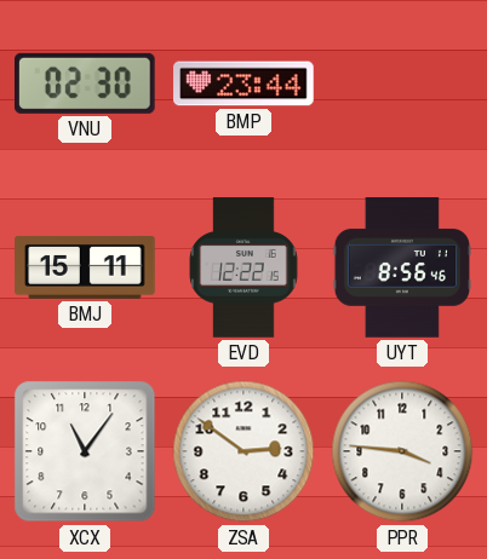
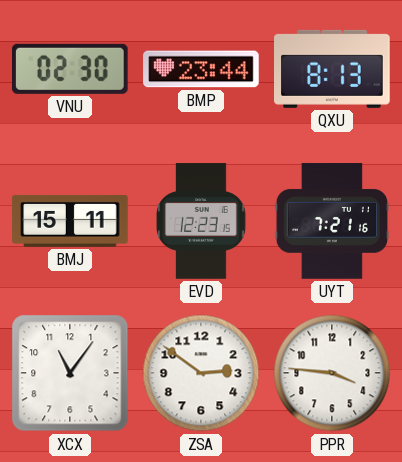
QXU: none -> 8:13
EVD: 12:22 -> 12:23
UYT: 8:56 -> 7:21
